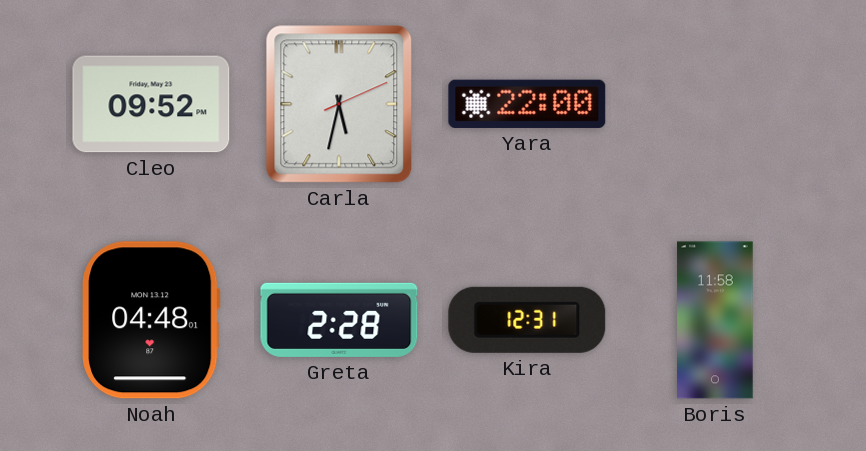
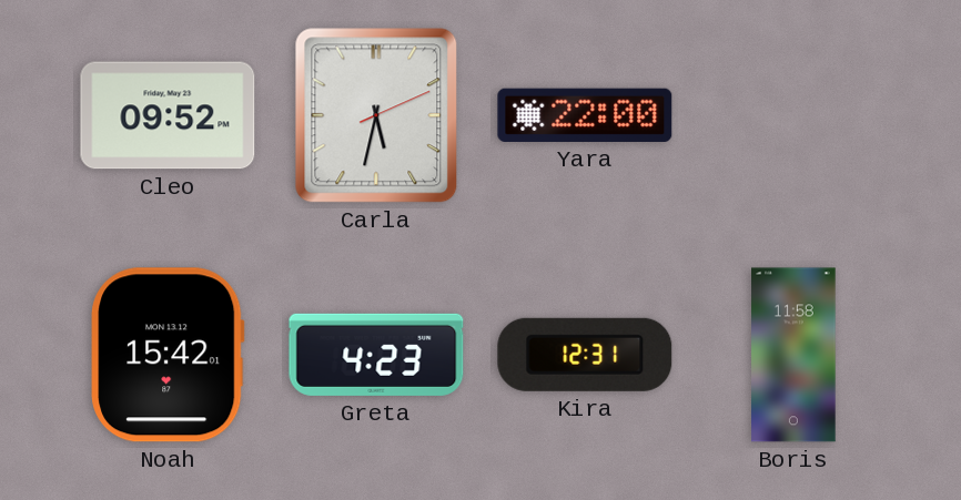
Noah: 04:48 -> 15:42
Greta: 2:28 -> 4:23
